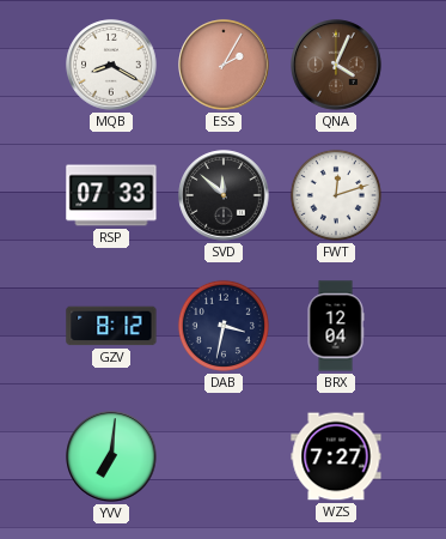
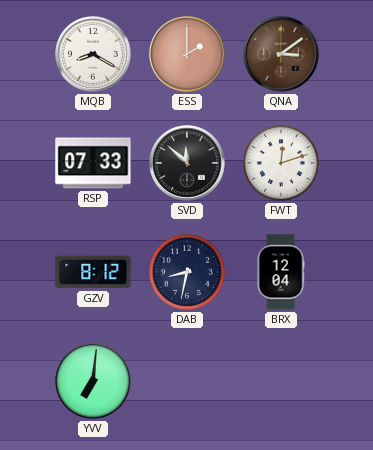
ESS: 2:05 -> 2:00
QNA: 4:04 -> 3:09
DAB: 3:32 -> 8:32
WZS: 7:27 -> none
